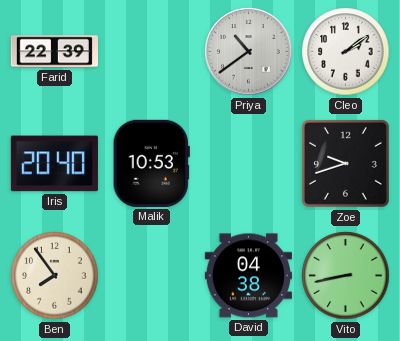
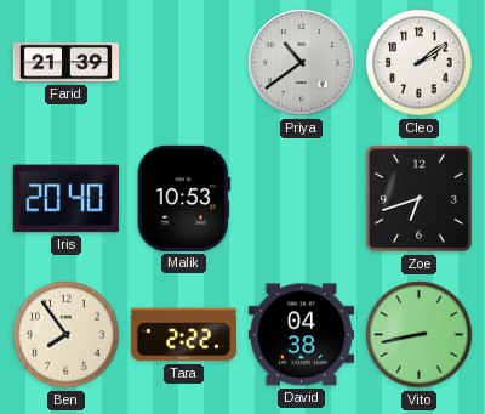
Farid: 22:39 -> 21:39
Zoe: 9:42 -> 6:42
Tara: none -> 2:22
